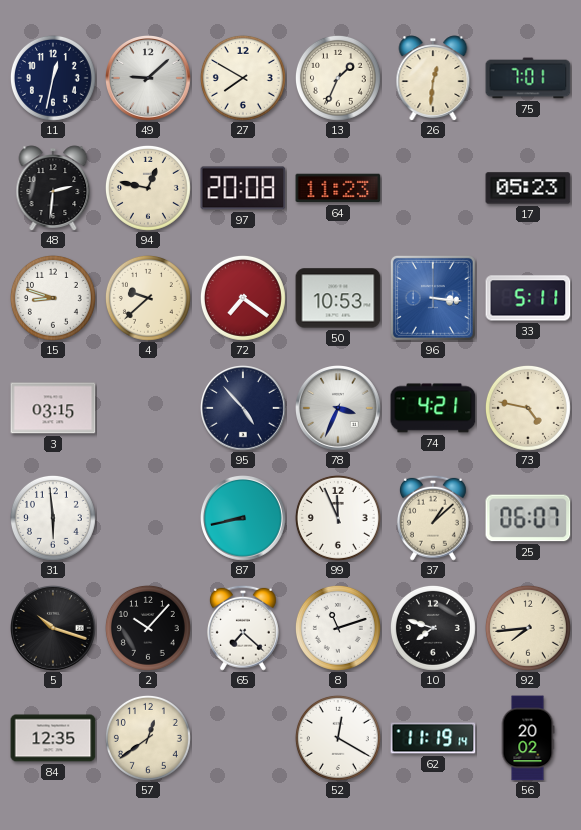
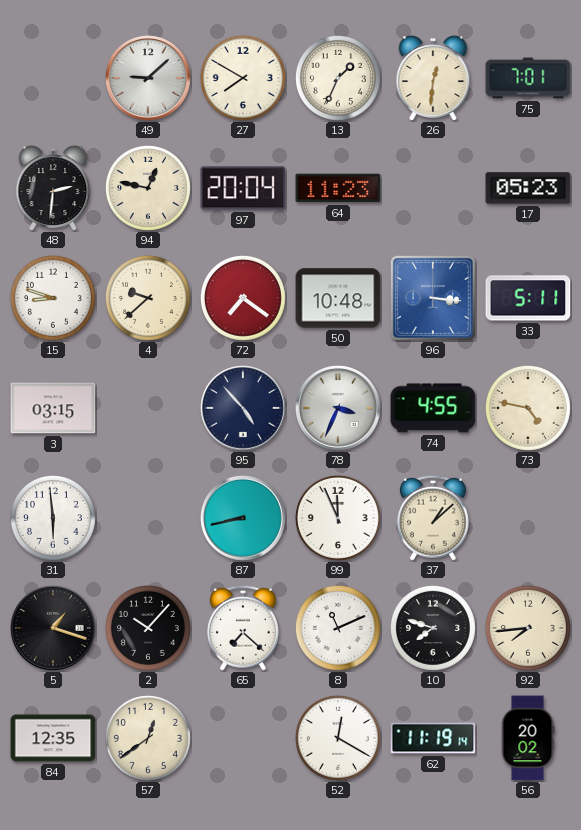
11: 12:32 -> none
97: 20:08 -> 20:04
50: 10:53 -> 10:48
74: 4:21 -> 4:55
25: 06:07 -> none
5: 10:18 -> 1:18
8: 11:12 -> 11:11
